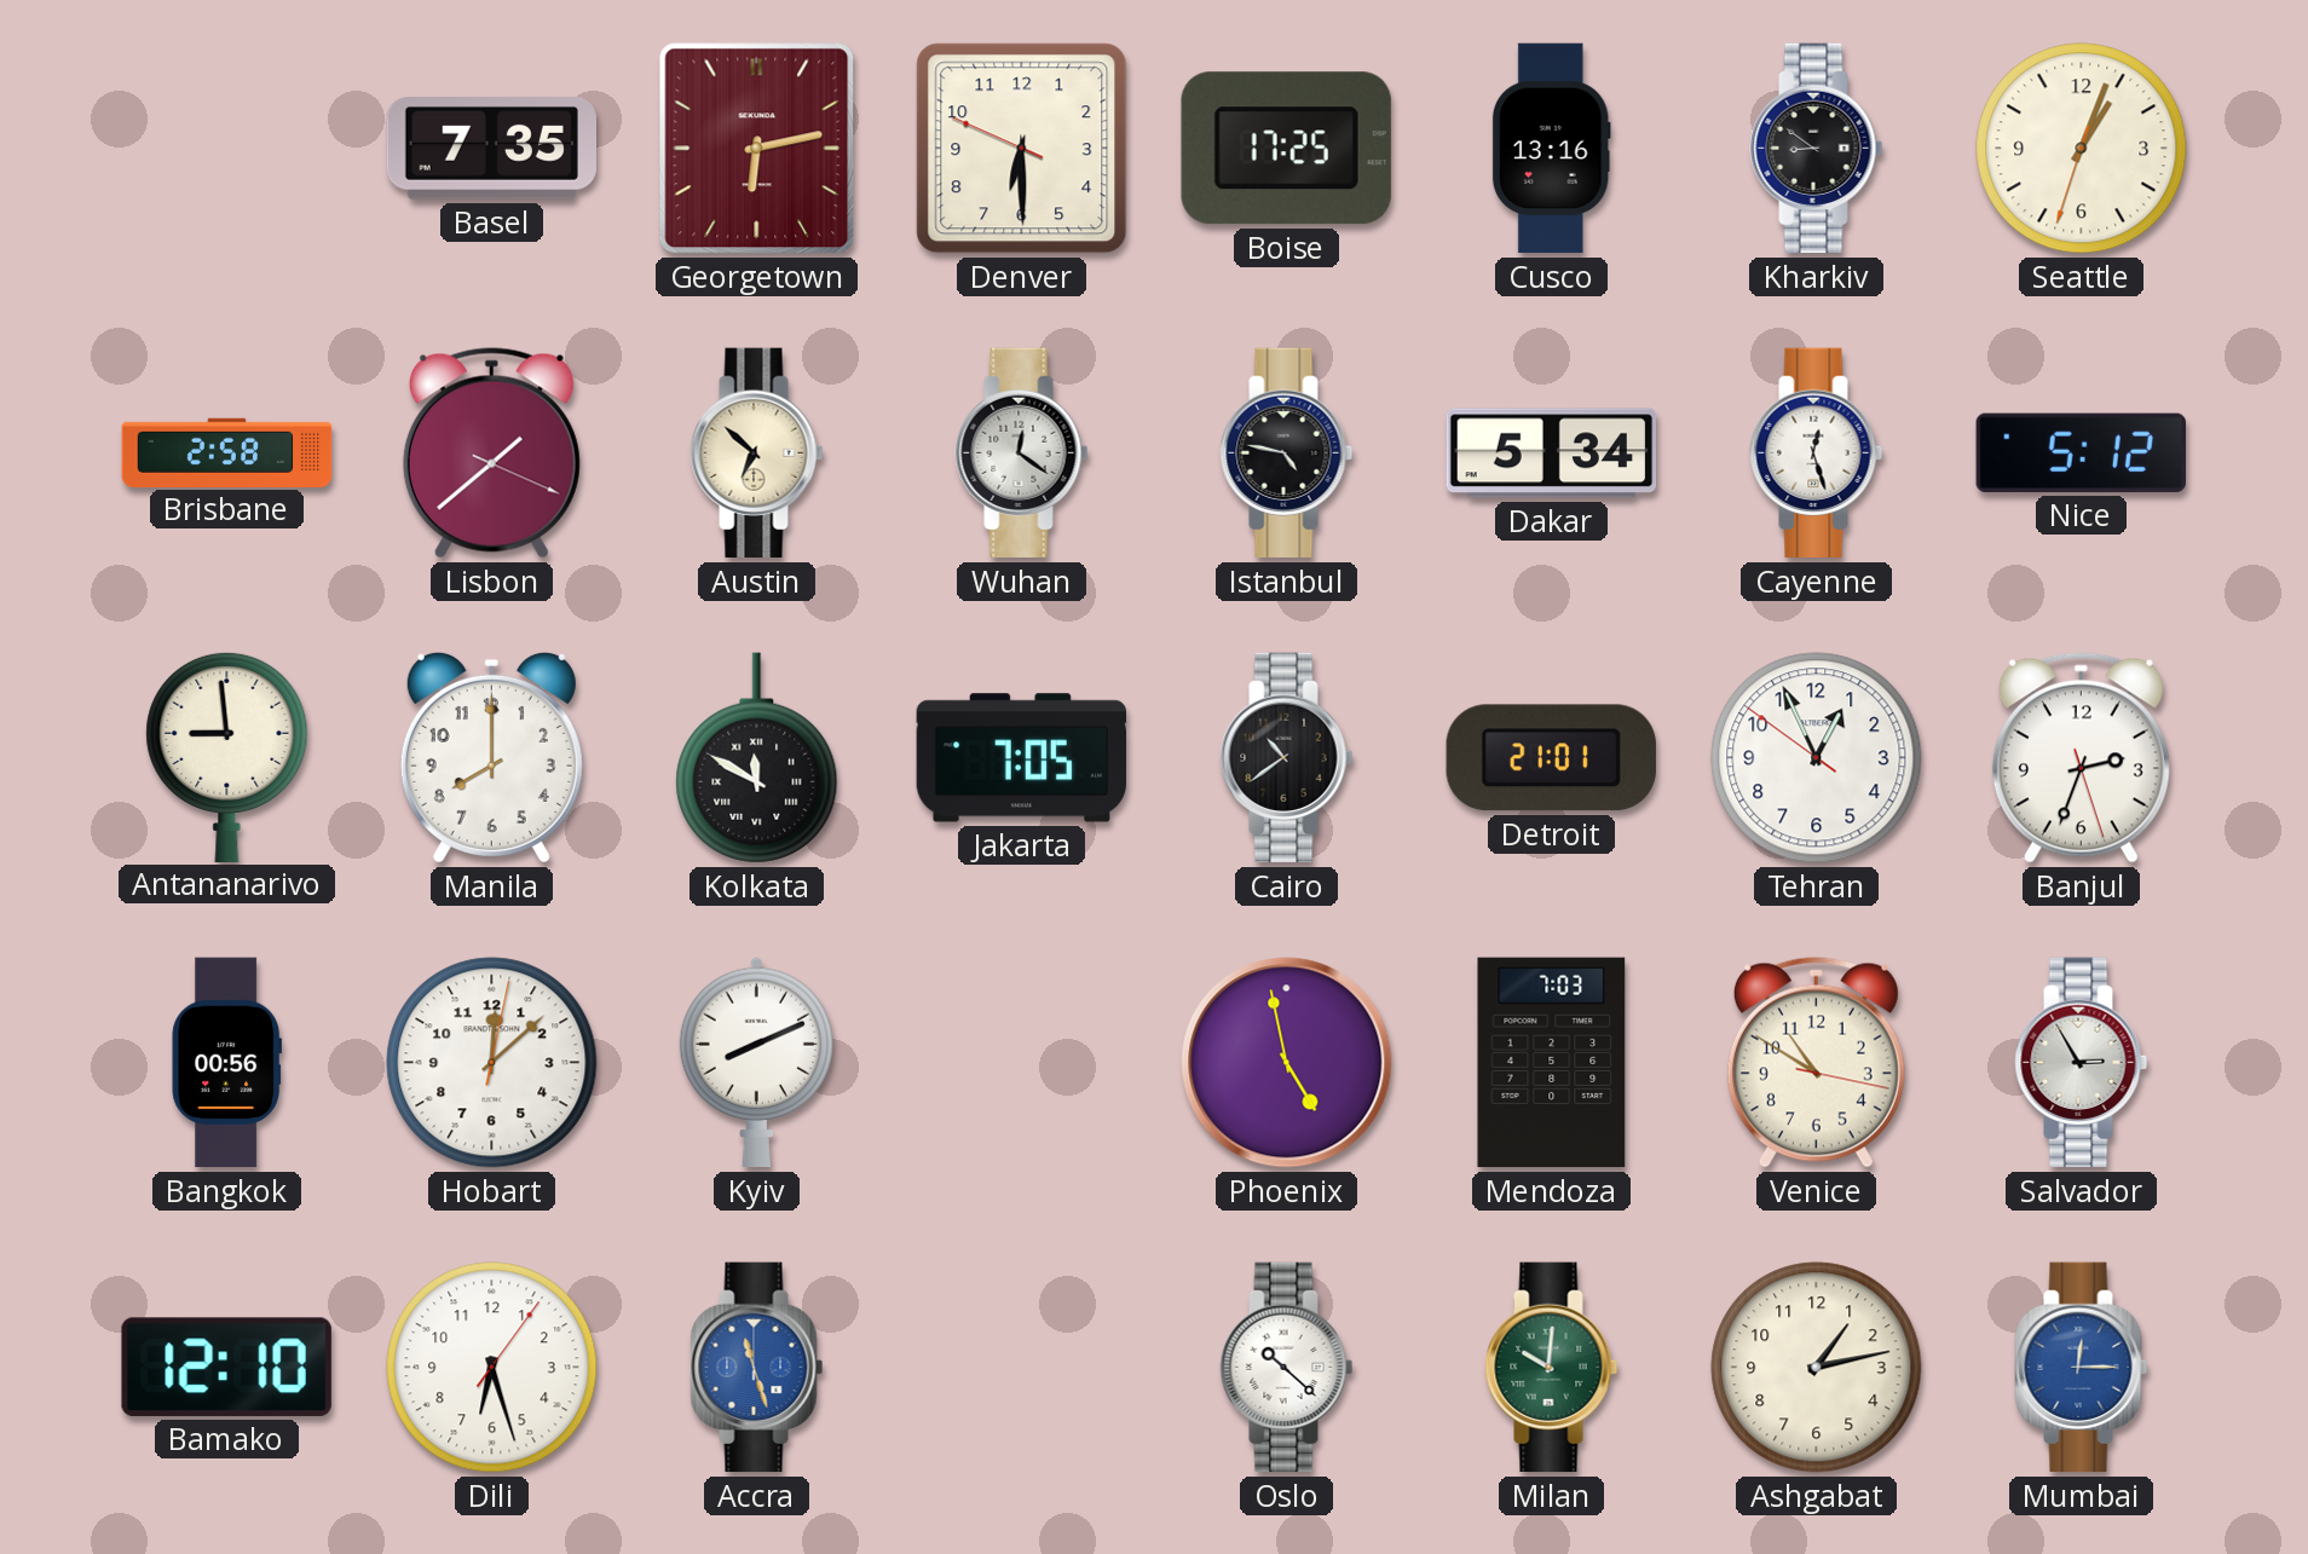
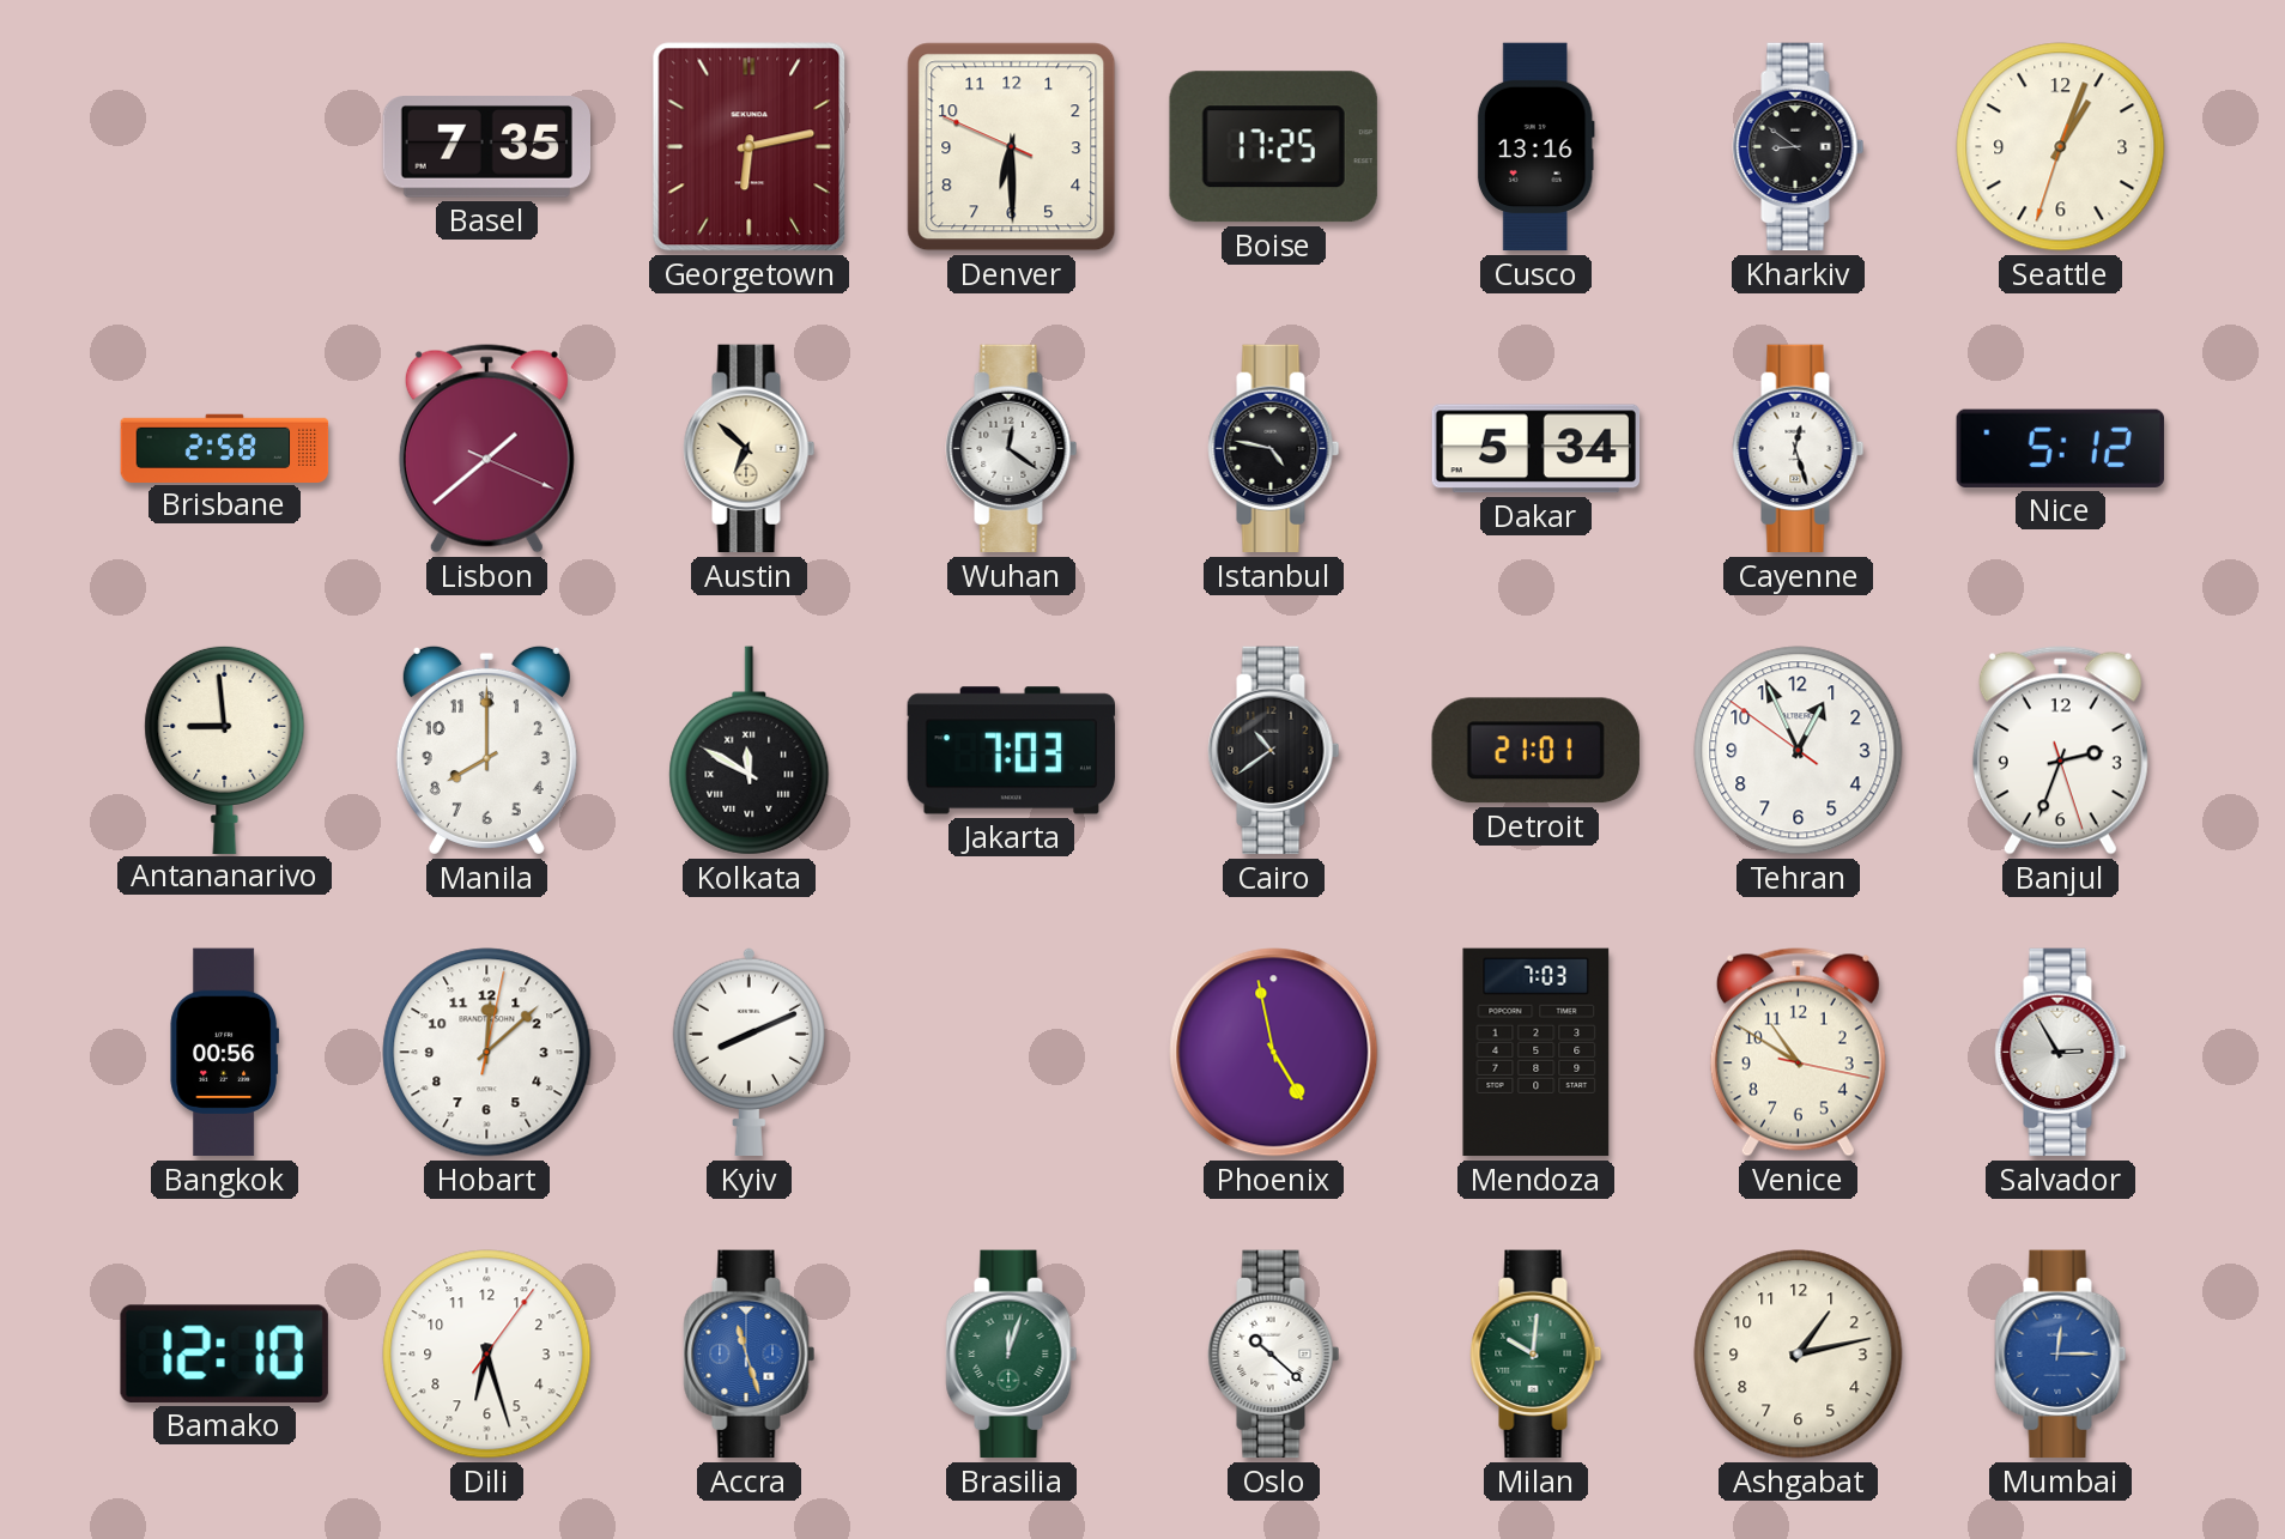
Jakarta: 7:05 -> 7:03
Brasilia: none -> 12:03
